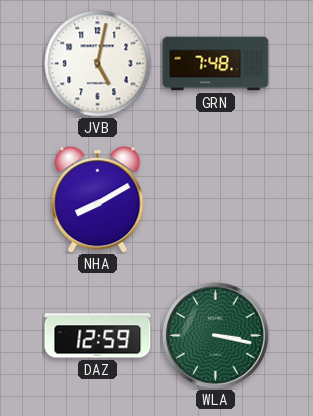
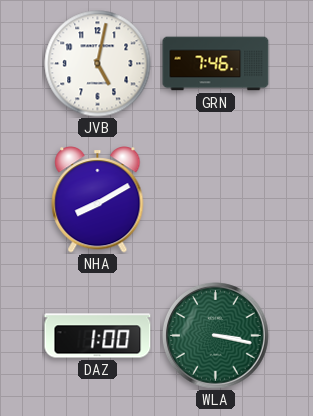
GRN: 7:48 -> 7:46
DAZ: 12:59 -> 1:00
